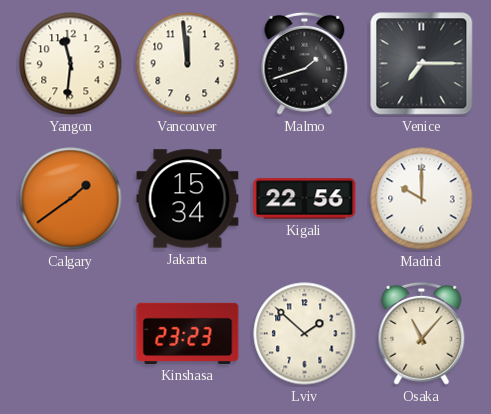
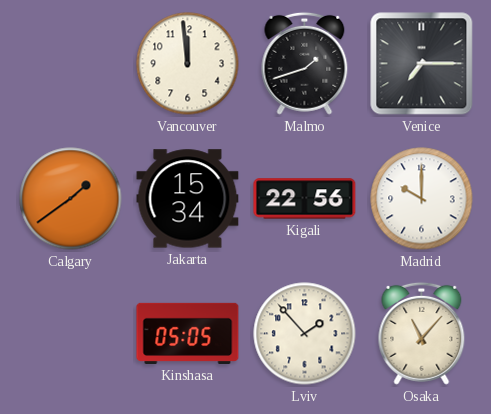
Yangon: 11:31 -> none
Kinshasa: 23:23 -> 05:05
Lviv: 1:52 -> 1:53
